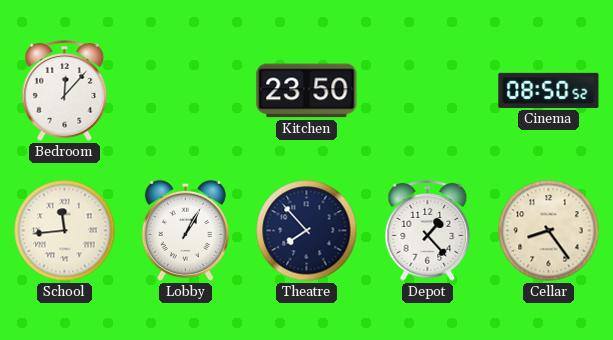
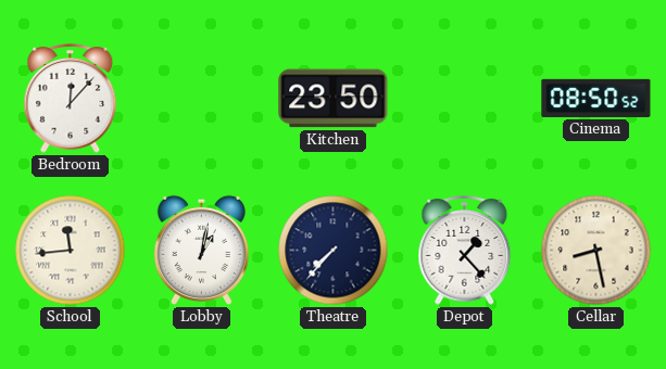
Lobby: 1:05 -> 1:02
Theatre: 7:53 -> 7:37
Cellar: 8:24 -> 8:28
